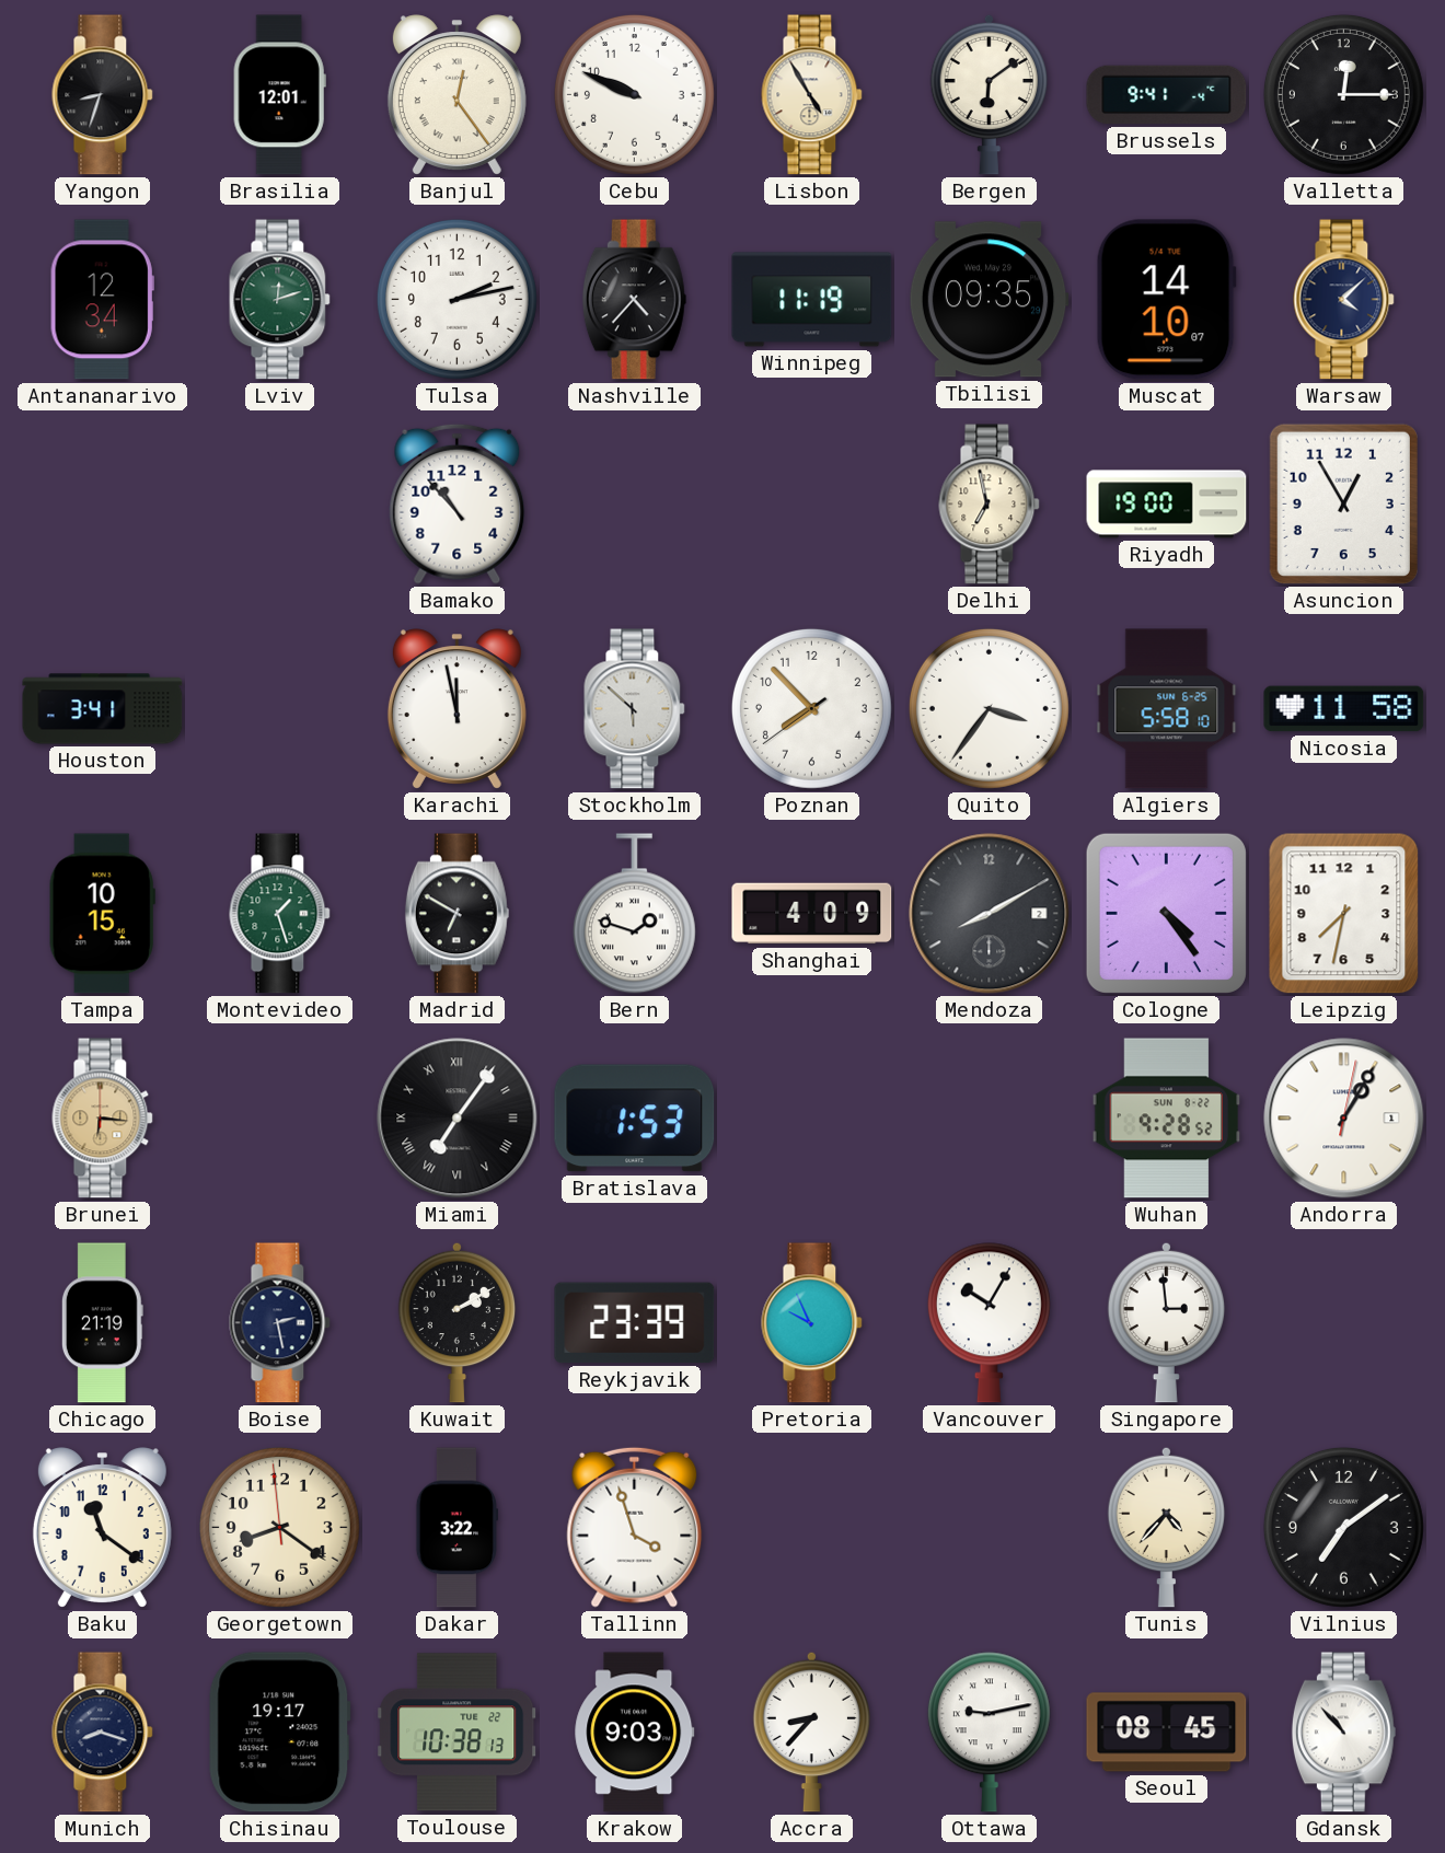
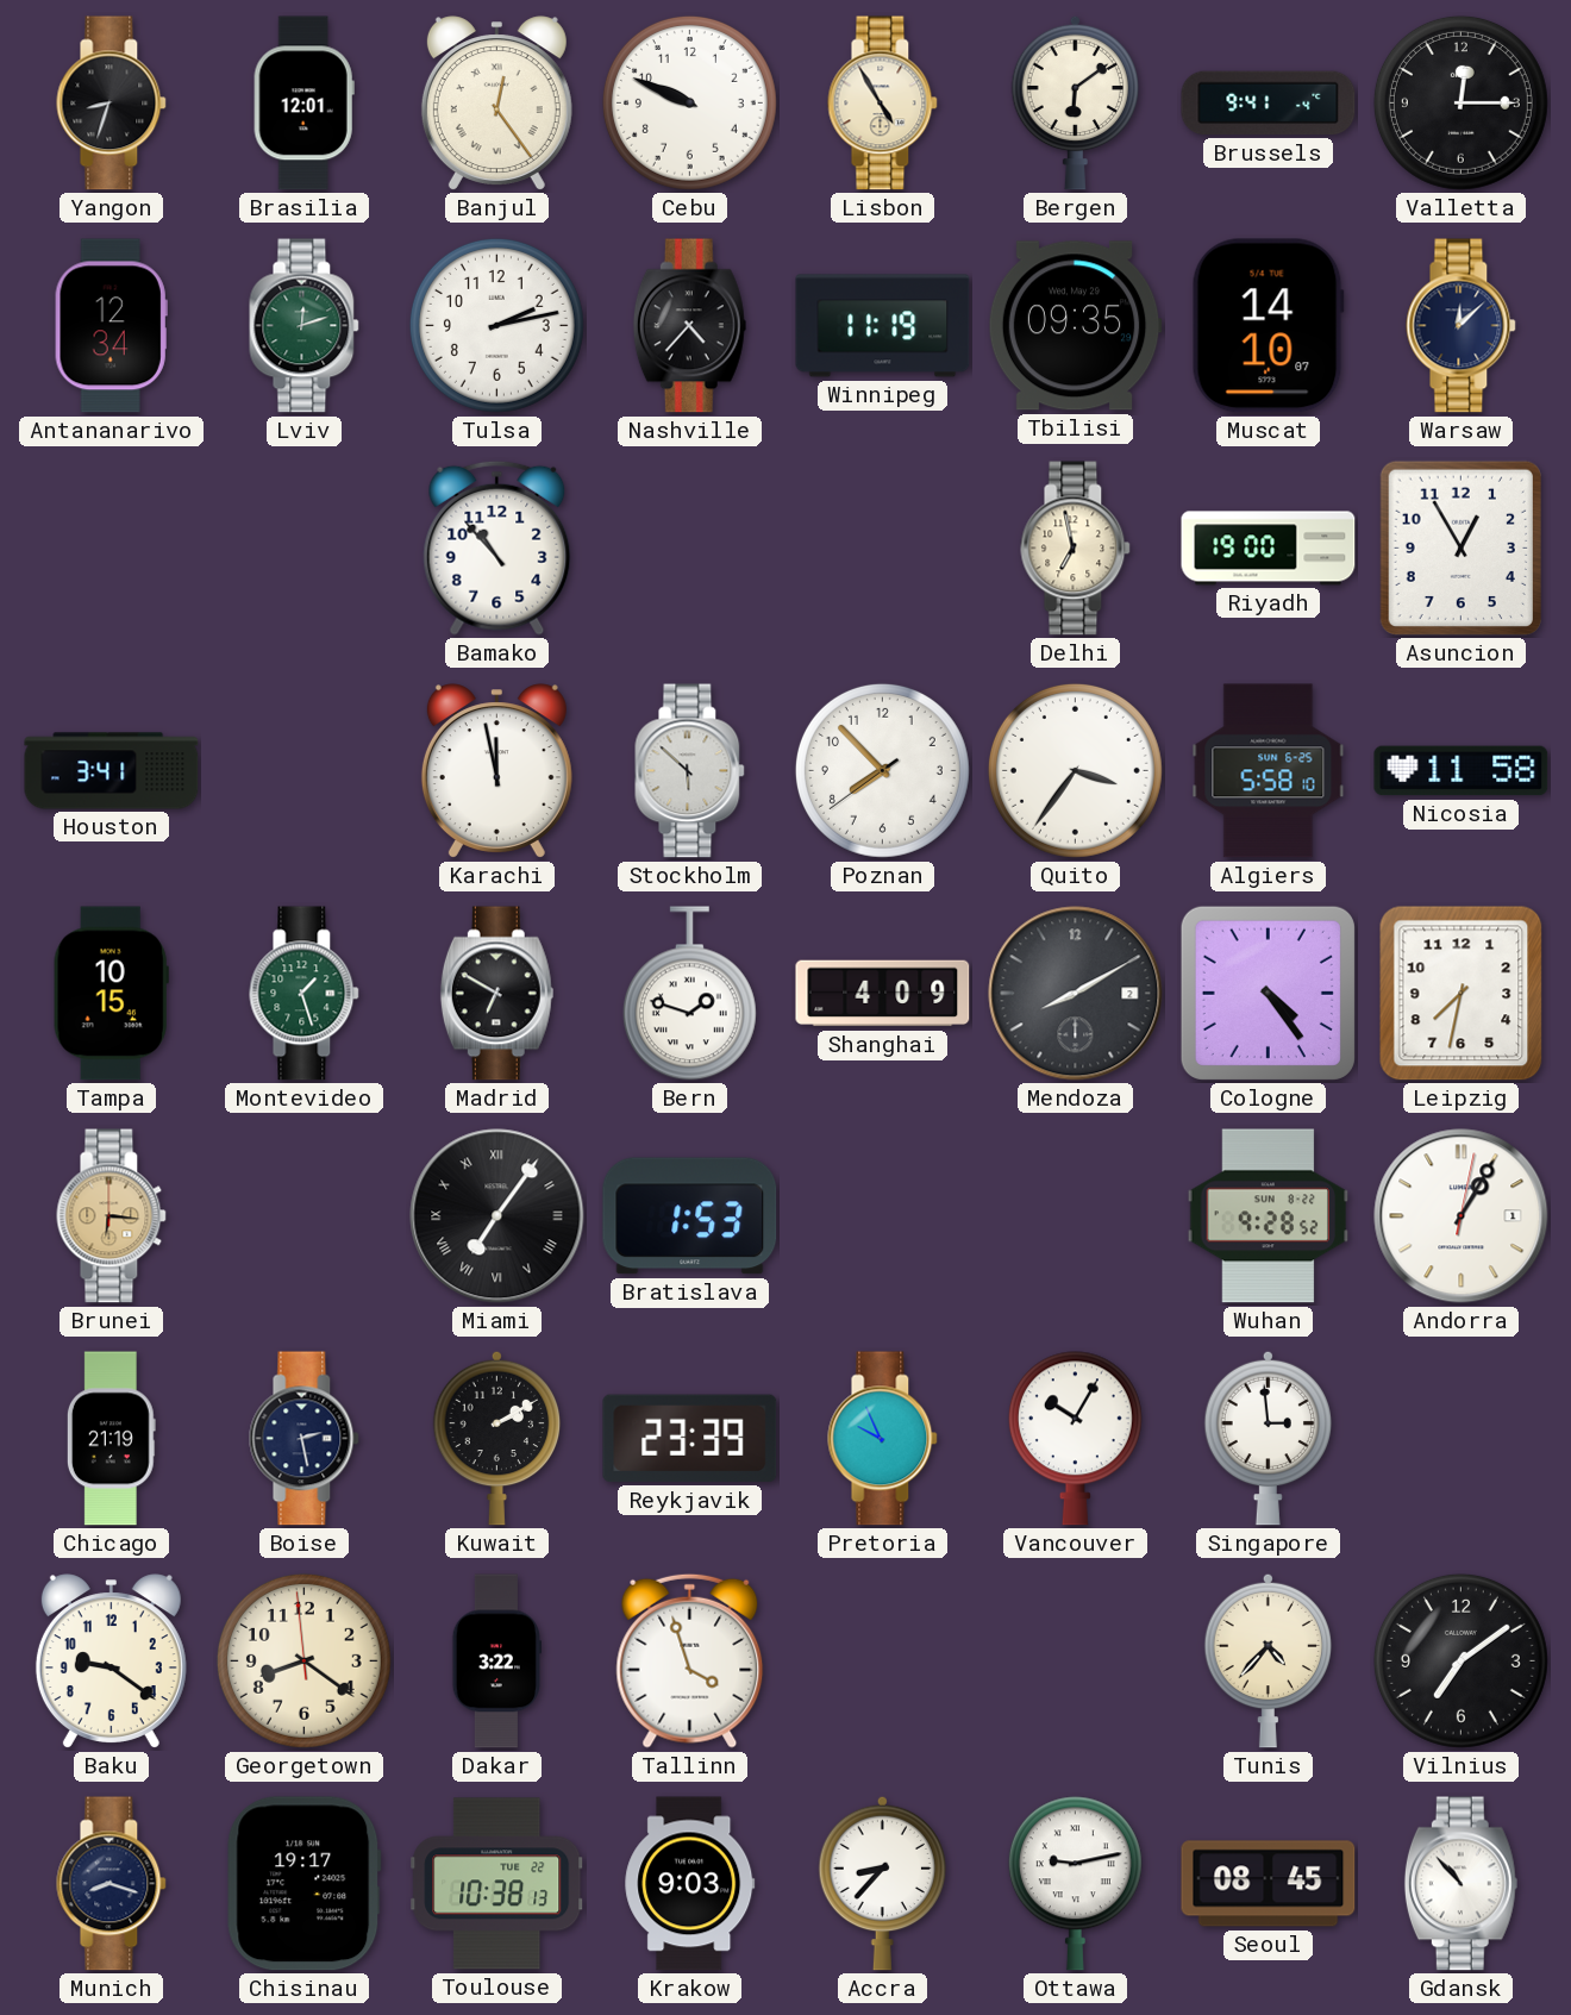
Warsaw: 4:08 -> 12:08
Baku: 11:21 -> 9:21
